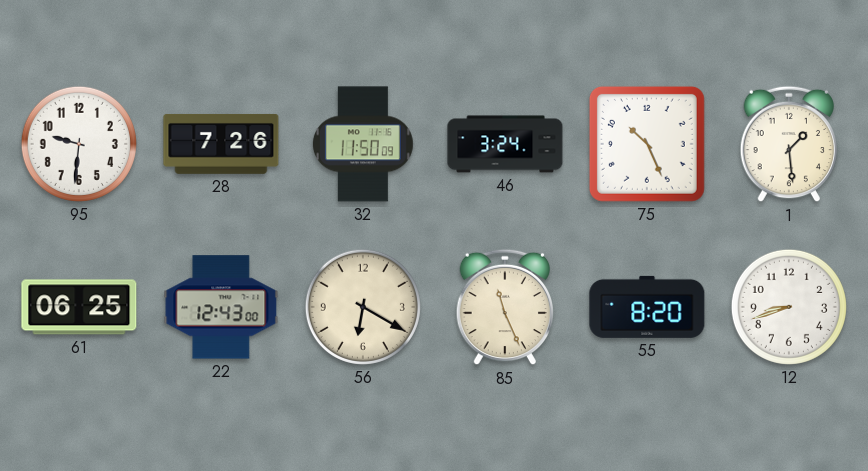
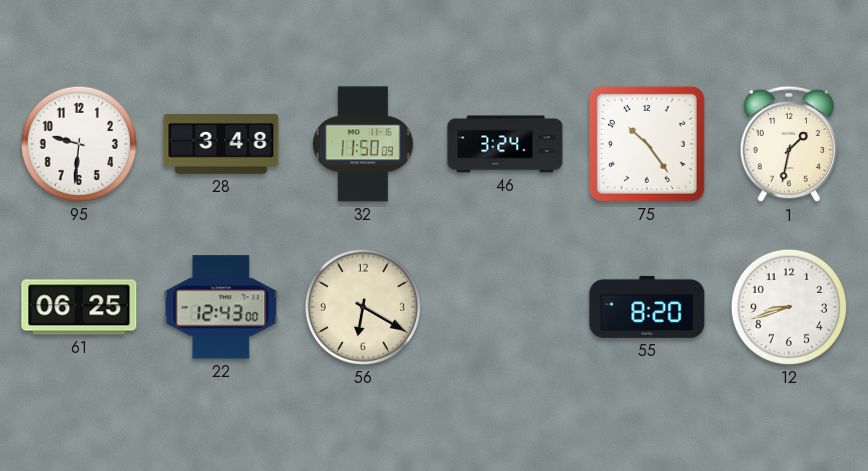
28: 7:26 -> 3:48
75: 10:26 -> 10:24
1: 1:29 -> 1:32
85: 11:26 -> none
